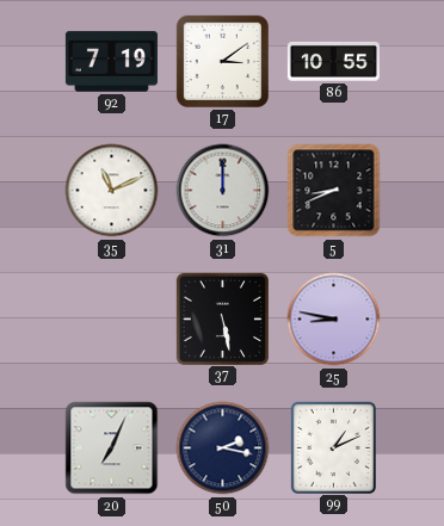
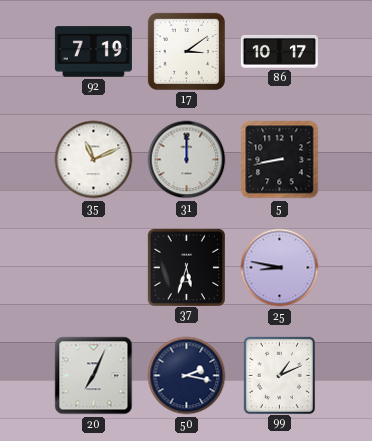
86: 10:55 -> 10:17
5: 8:41 -> 8:43
37: 5:28 -> 5:33
